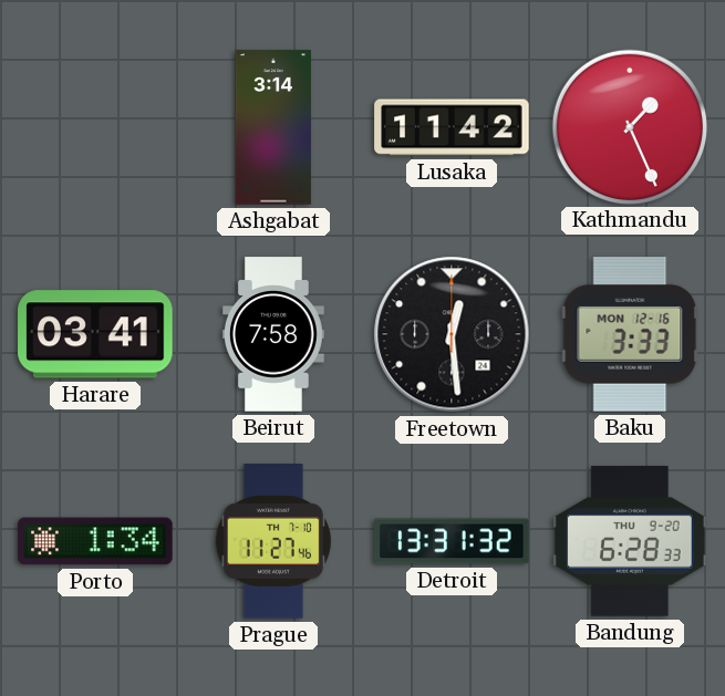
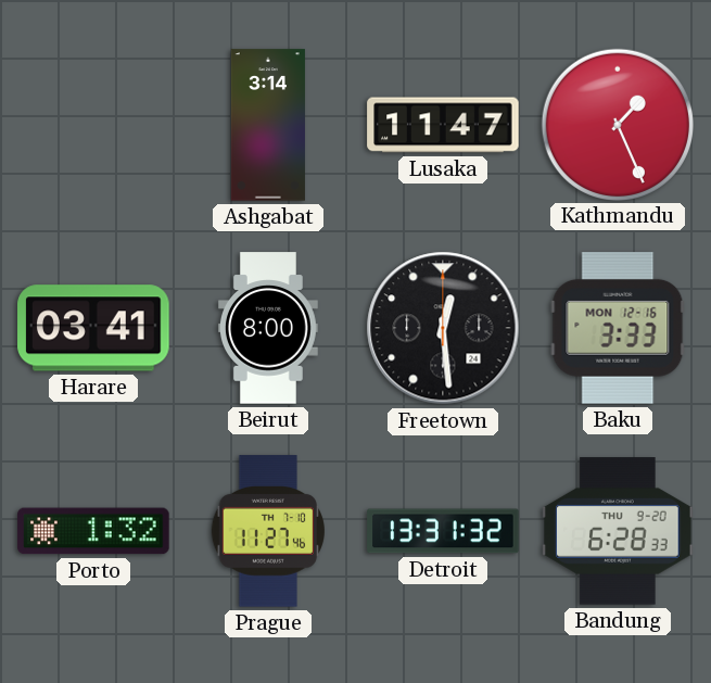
Lusaka: 11:42 -> 11:47
Beirut: 7:58 -> 8:00
Porto: 1:34 -> 1:32
